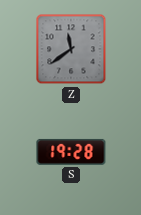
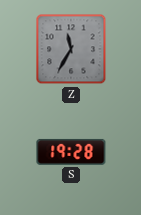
Z: 11:39 -> 11:35
